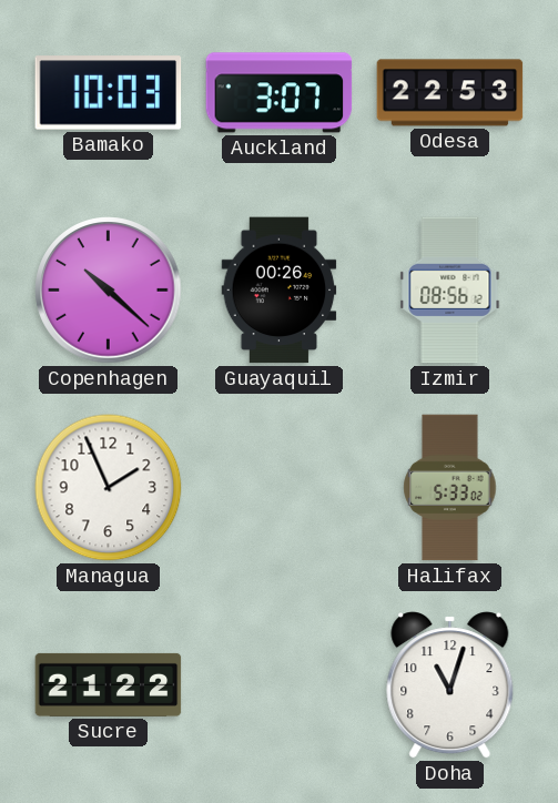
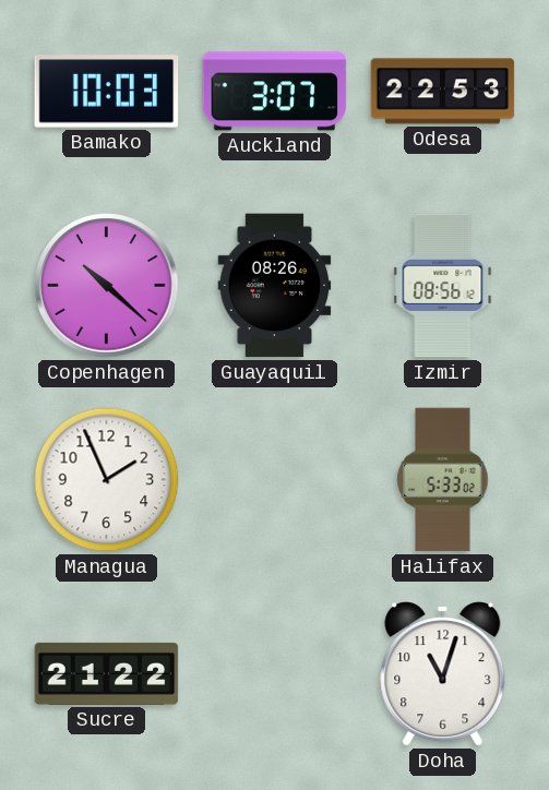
Guayaquil: 00:26 -> 08:26
